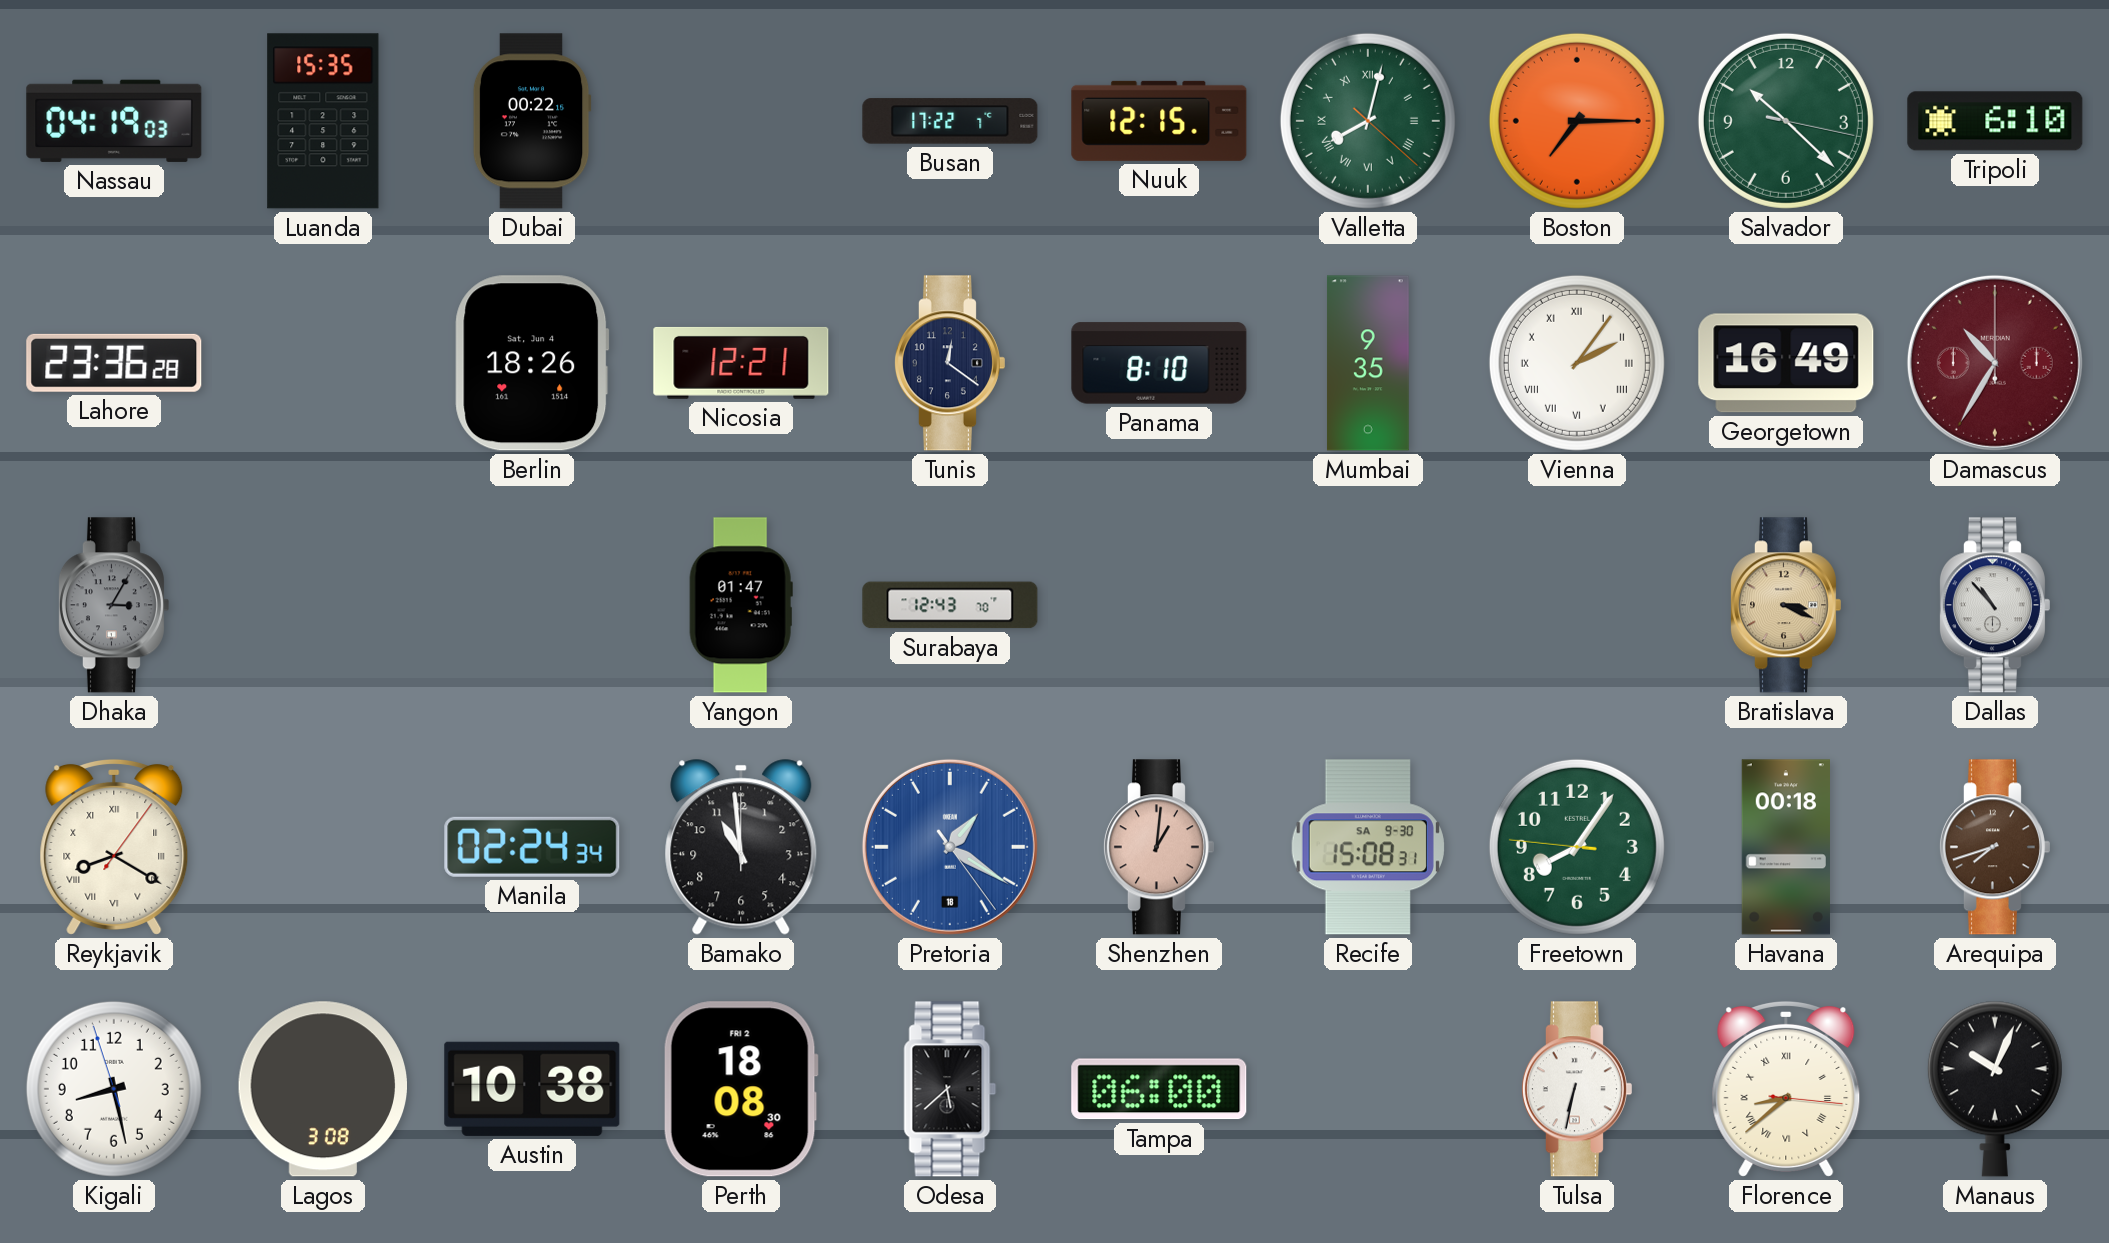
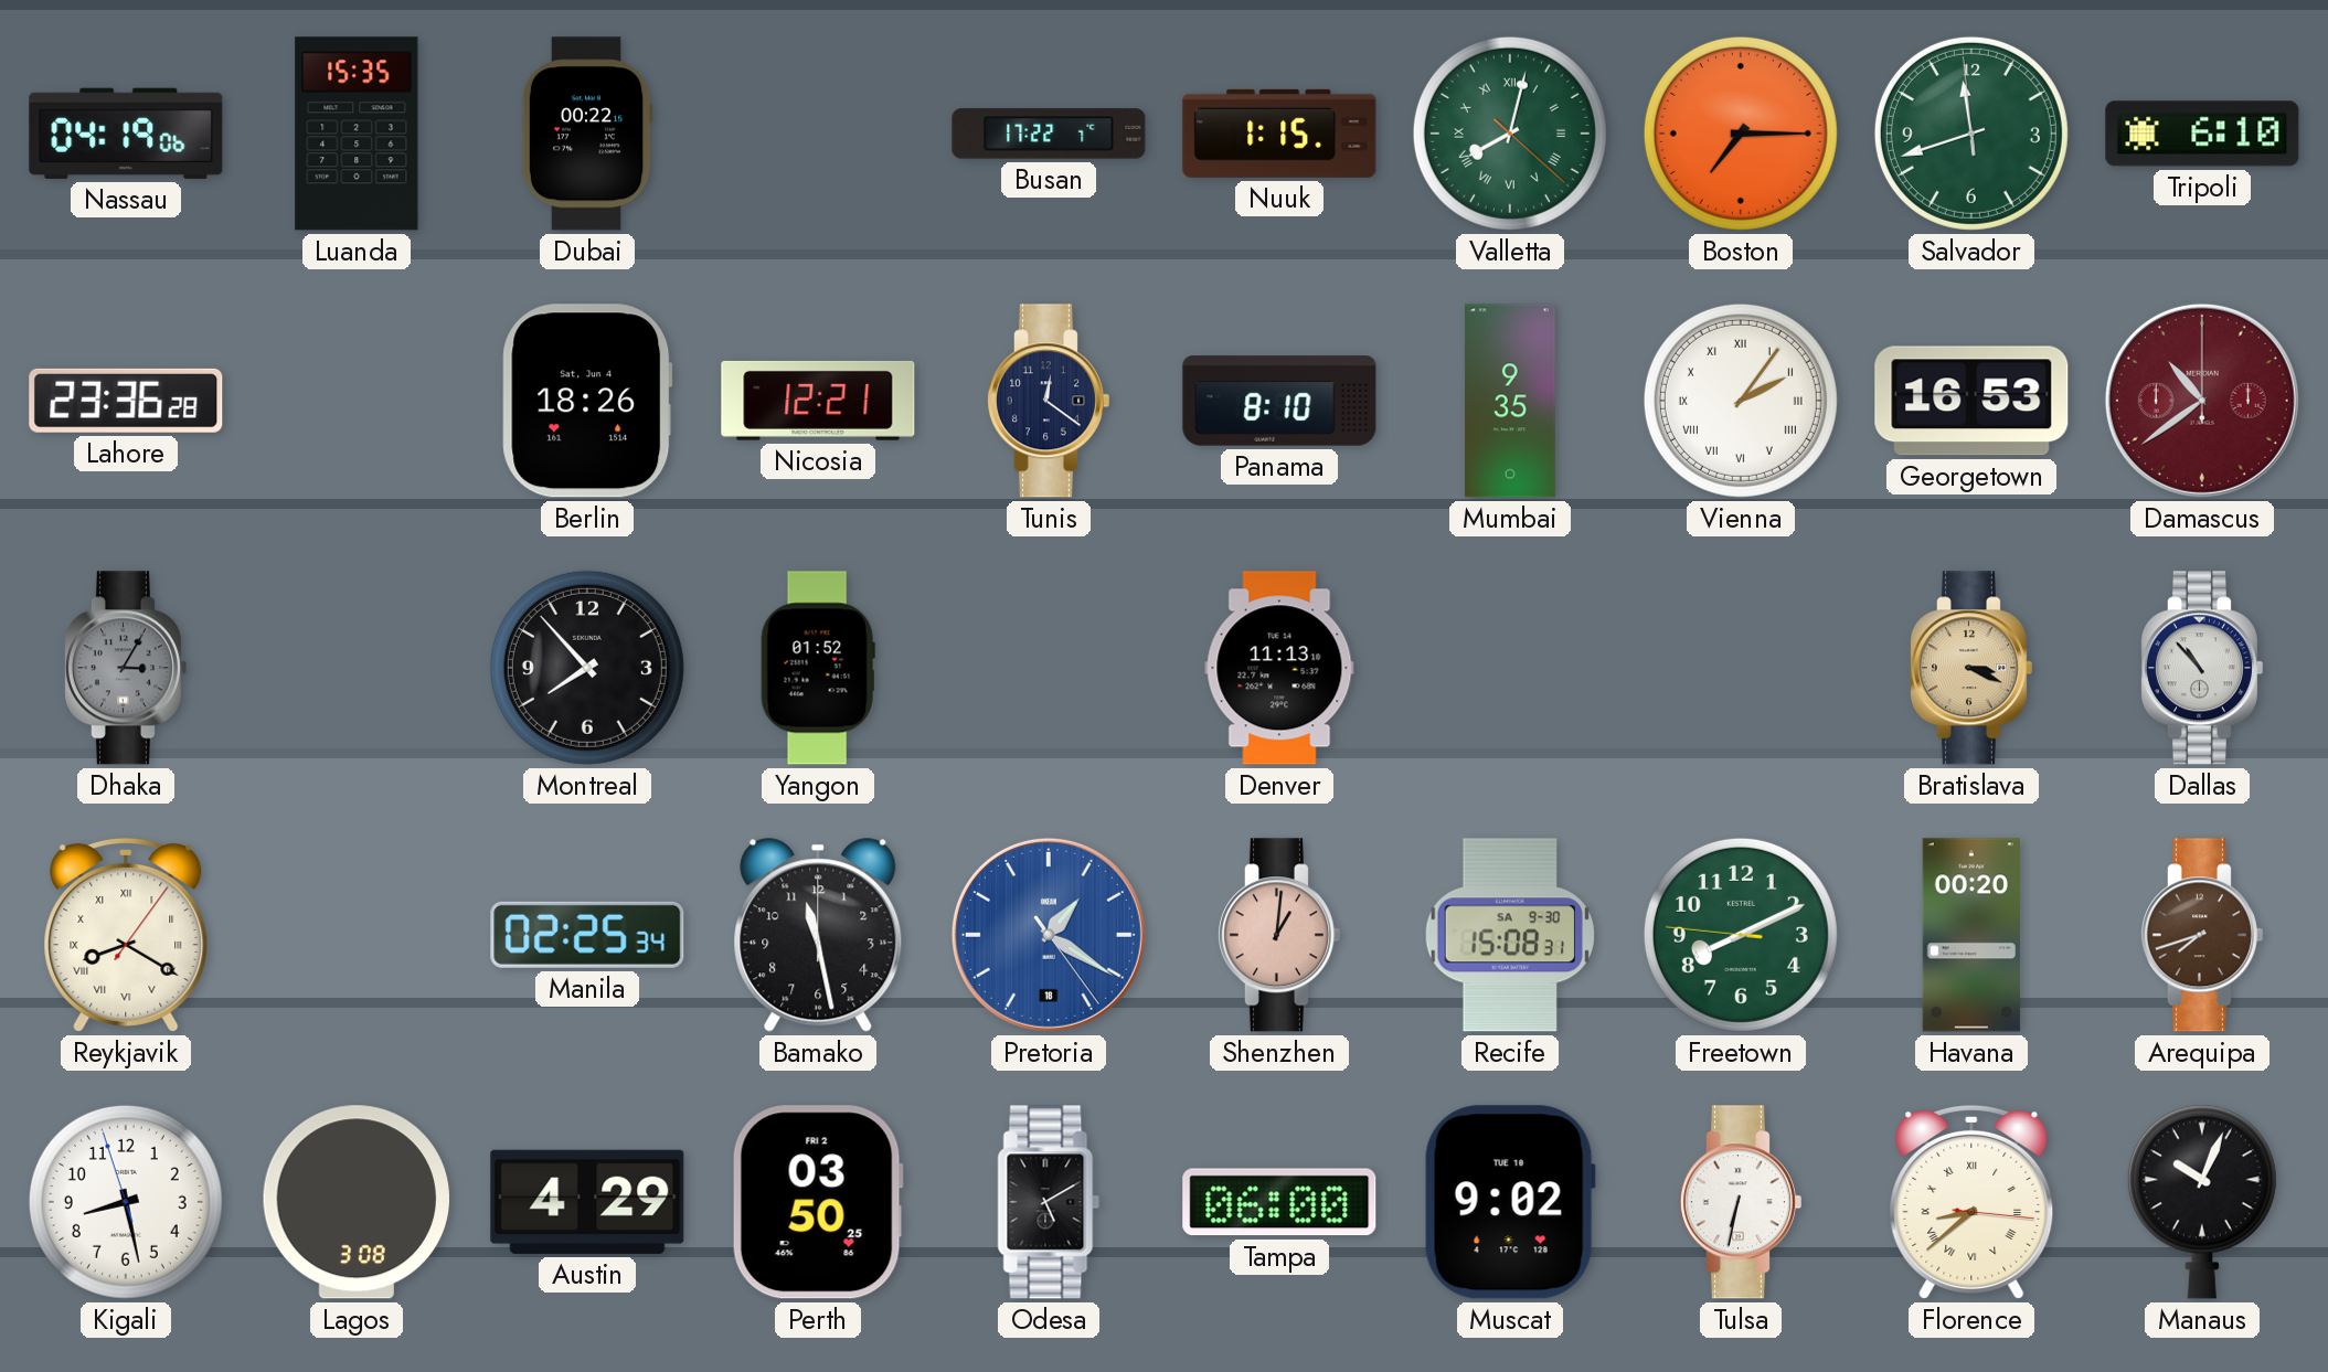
Nassau: 04:19:03 -> 04:19:06
Nuuk: 12:15 -> 1:15
Salvador: 10:22 -> 11:41
Georgetown: 16:49 -> 16:53
Damascus: 10:35 -> 10:39
Montreal: none -> 7:53
Yangon: 01:47 -> 01:52
Surabaya: 12:43 -> none
Denver: none -> 11:13
Manila: 02:24 -> 02:25
Bamako: 10:59 -> 11:28
Freetown: 8:05 -> 8:10
Havana: 00:18 -> 00:20
Austin: 10:38 -> 4:29
Perth: 18:08 -> 03:50
Odesa: 5:38 -> 5:10
Muscat: none -> 9:02
